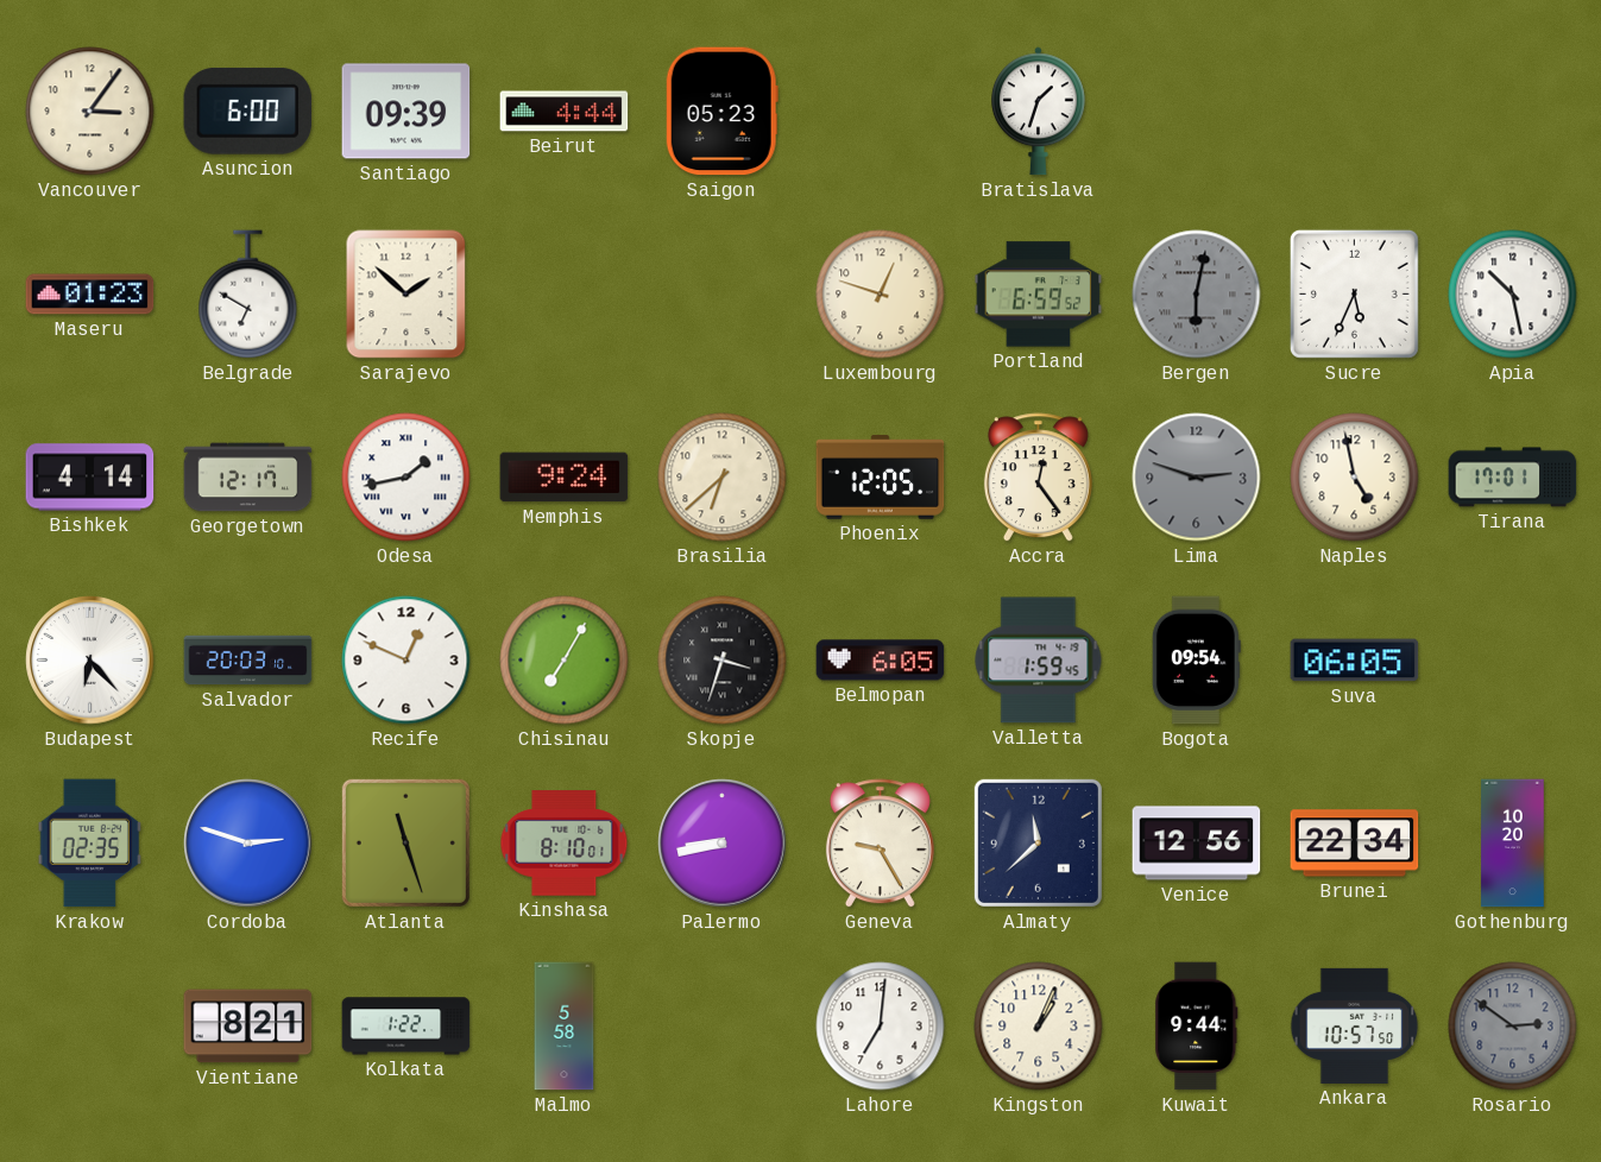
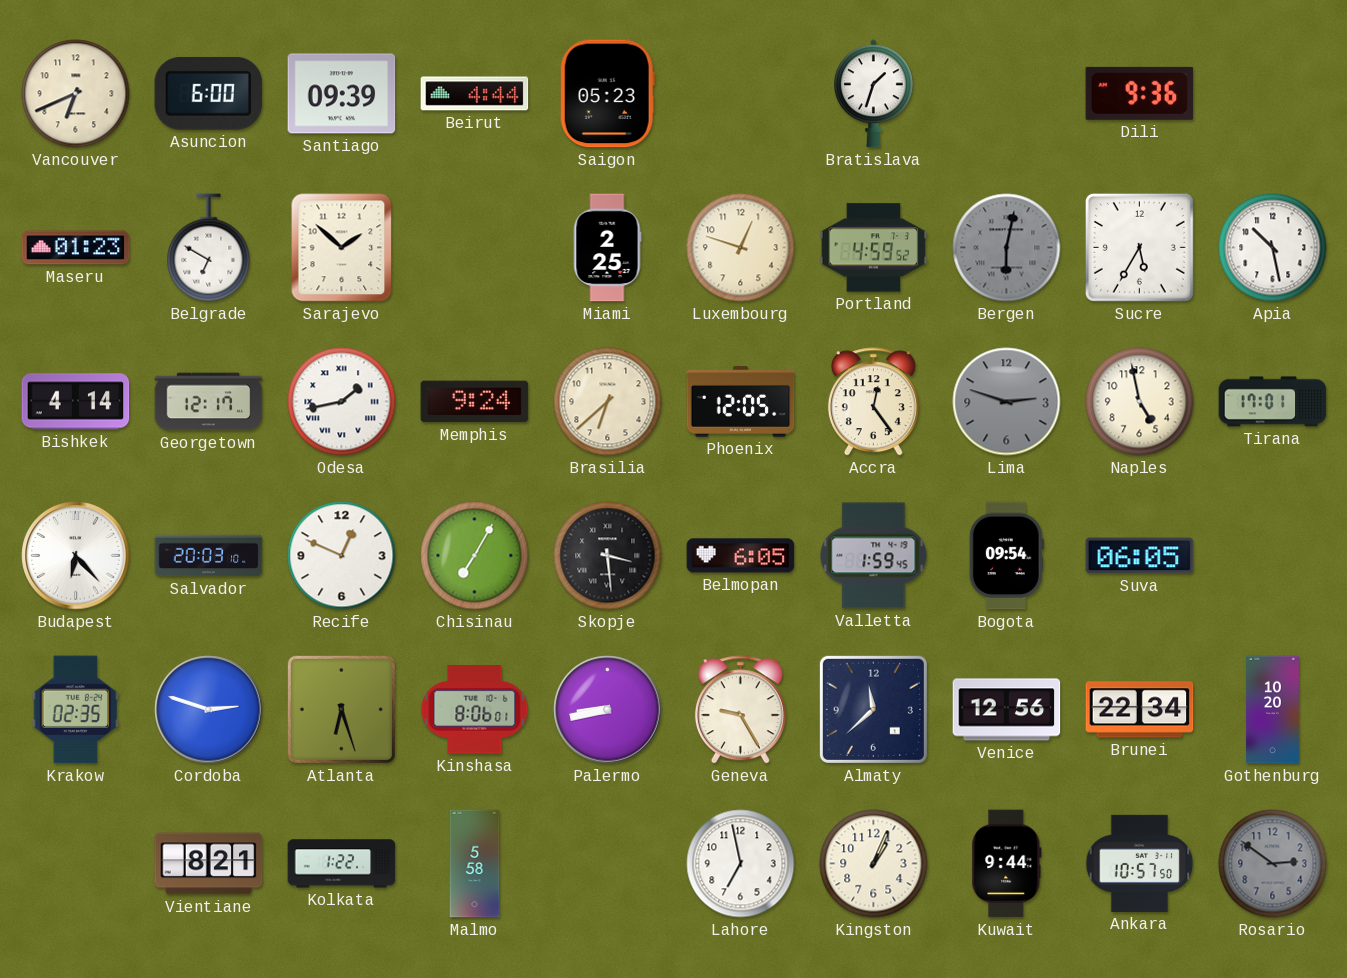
Vancouver: 3:06 -> 6:41
Dili: none -> 9:36
Miami: none -> 2:25
Portland: 6:59 -> 4:59
Sucre: 5:34 -> 5:35
Skopje: 3:33 -> 3:29
Atlanta: 11:27 -> 6:27
Kinshasa: 8:10 -> 8:06
Lahore: 7:01 -> 6:58
